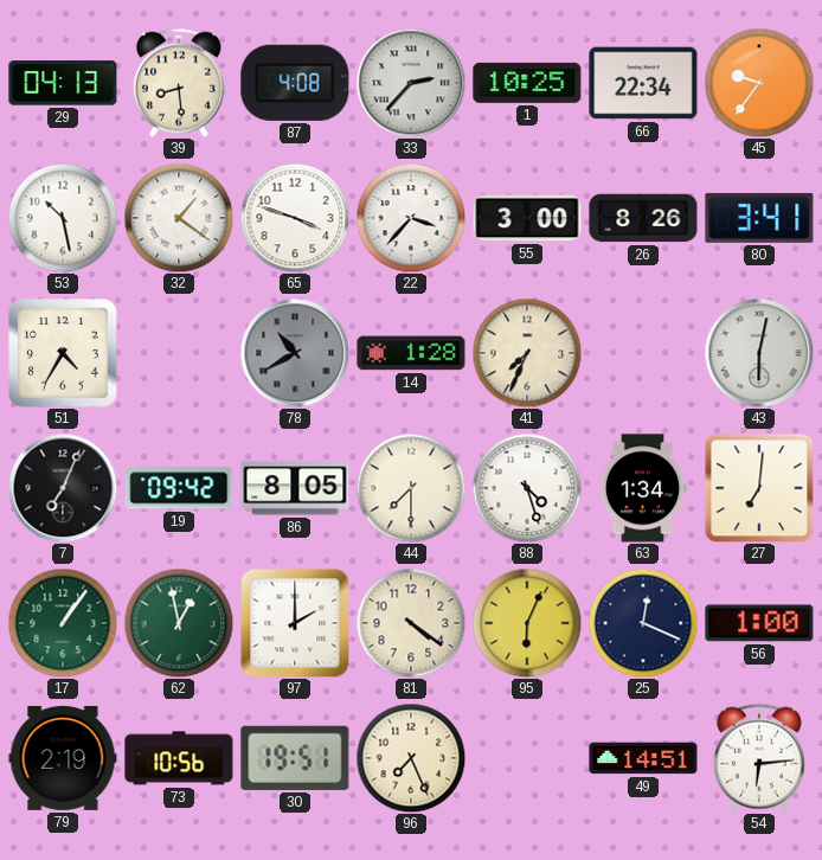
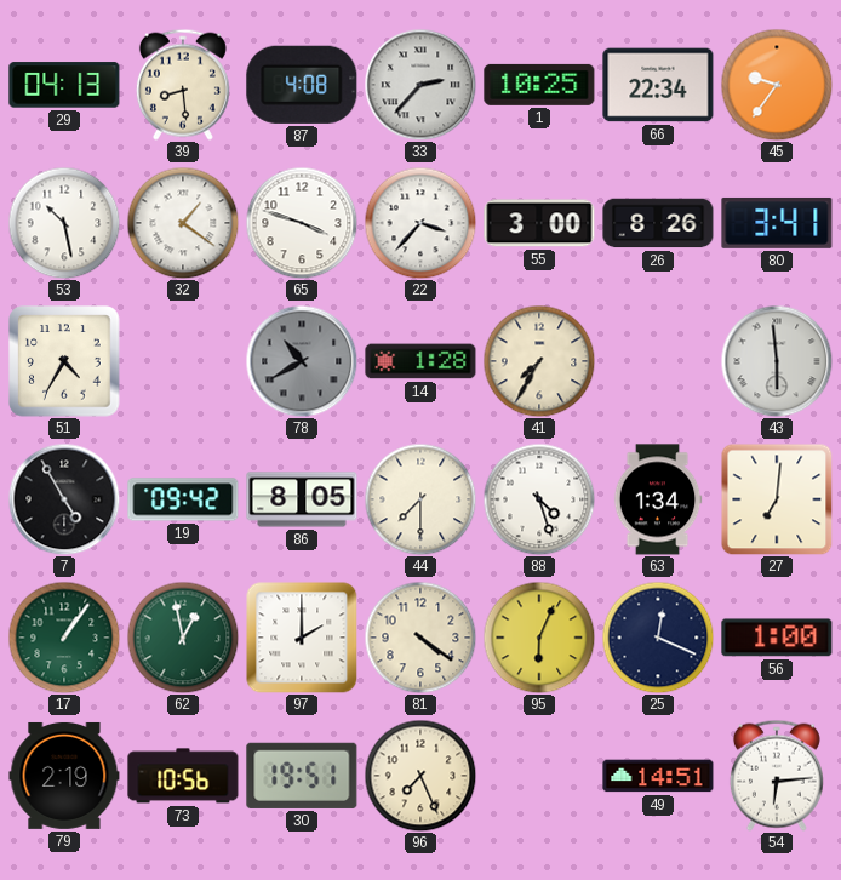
41: 7:34 -> 7:35
43: 6:02 -> 5:59
7: 7:04 -> 4:55
